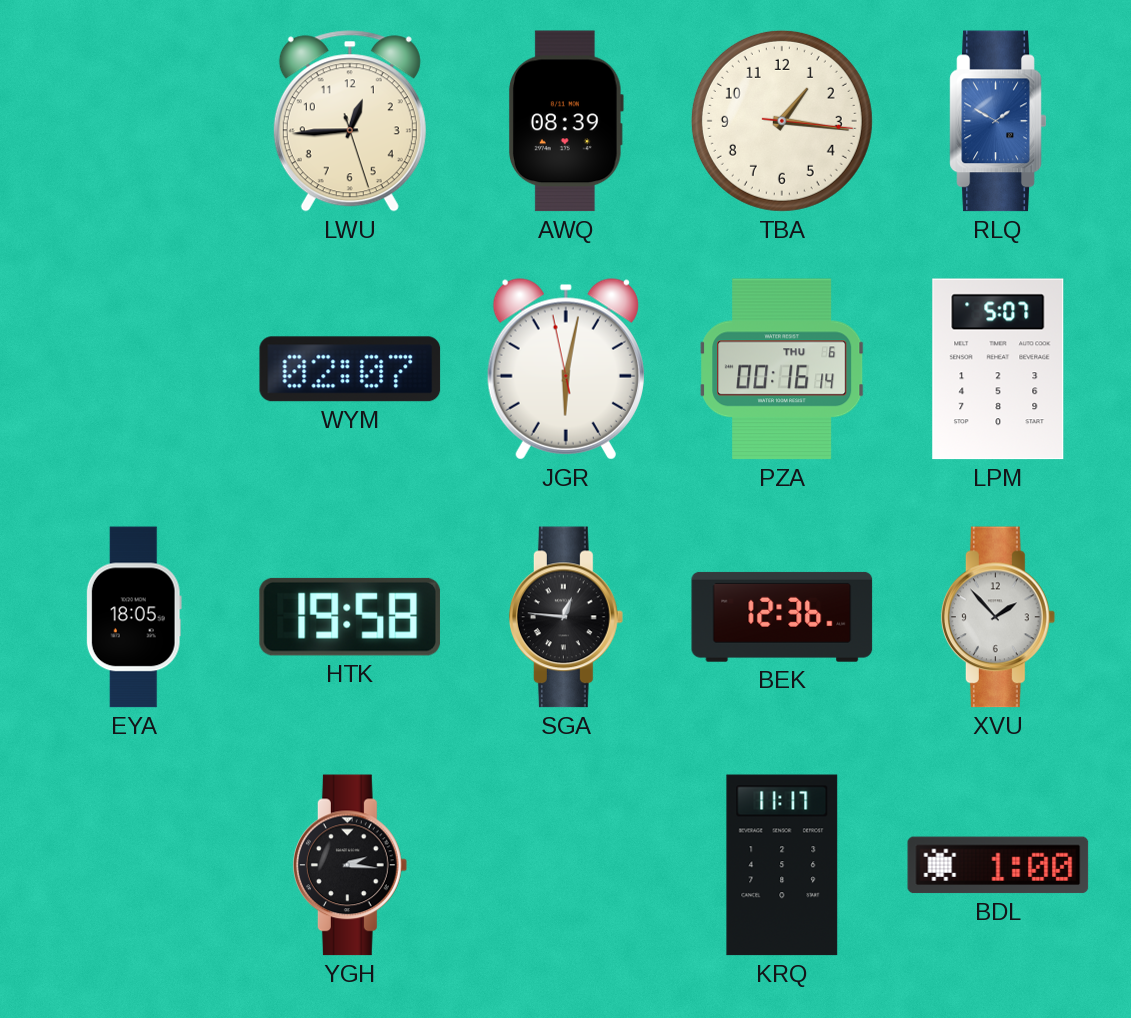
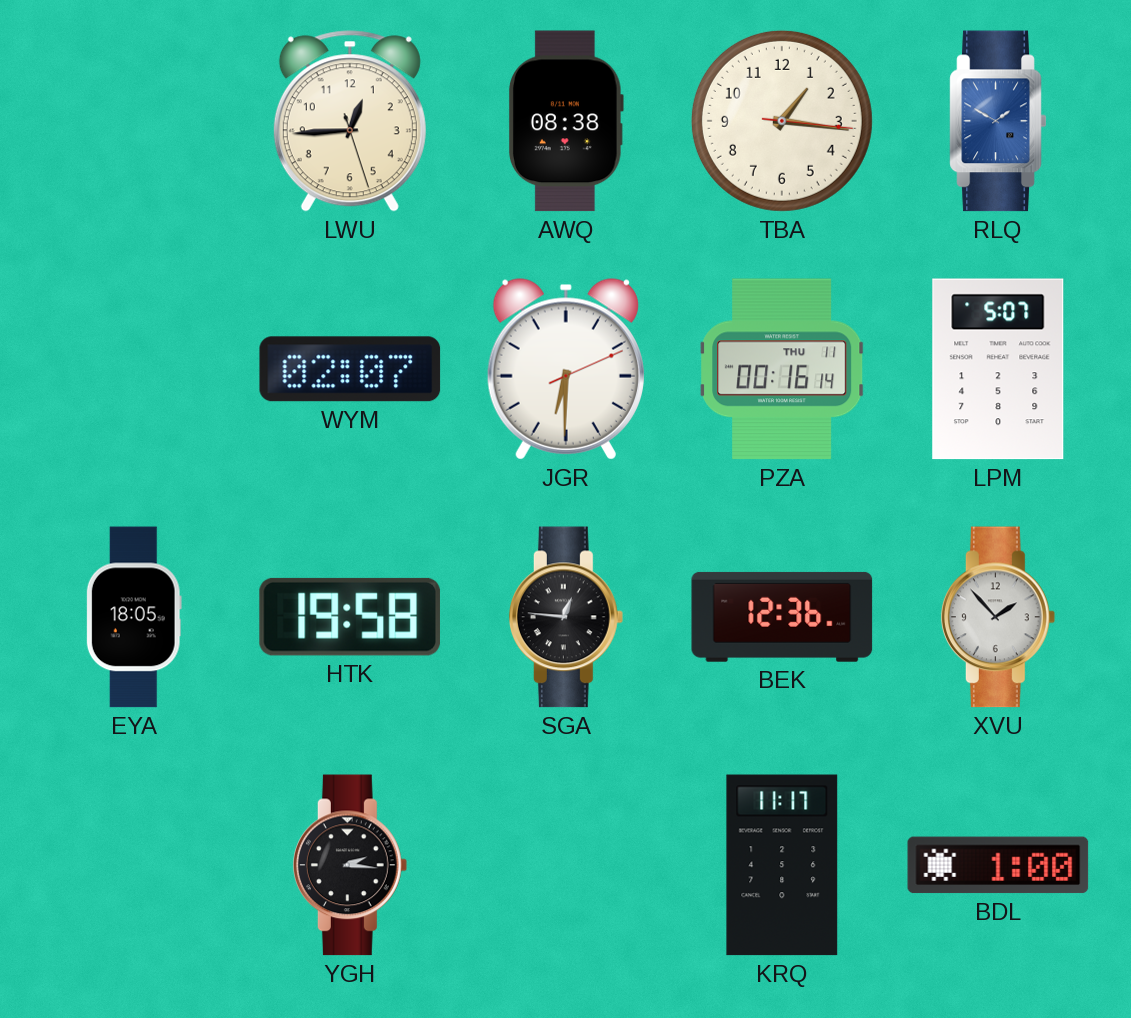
AWQ: 08:39 -> 08:38
JGR: 6:01 -> 6:30
PZA date: THU 6 -> THU 11
